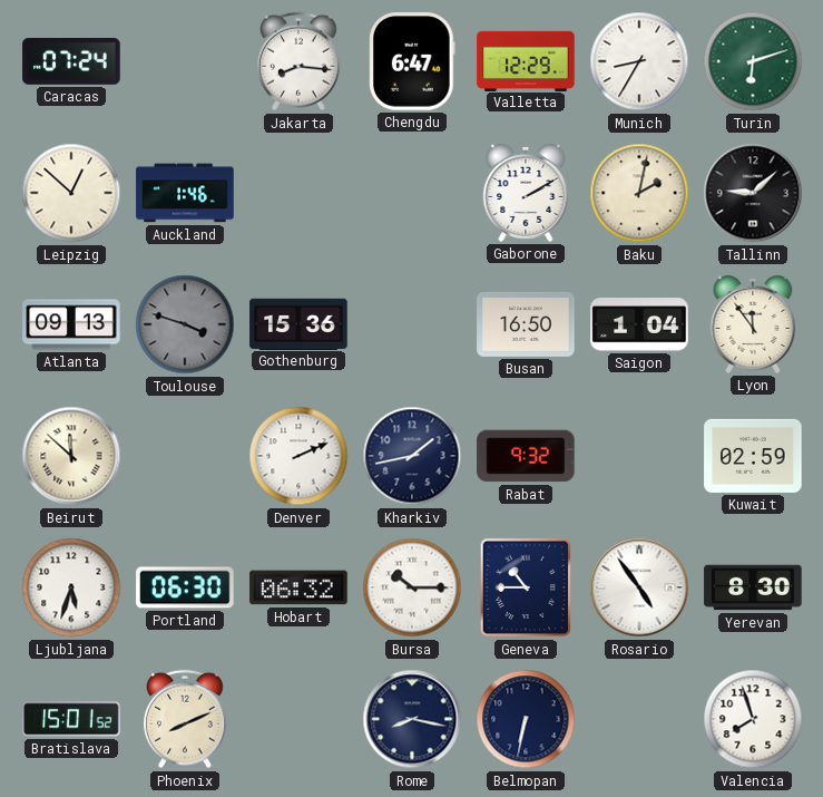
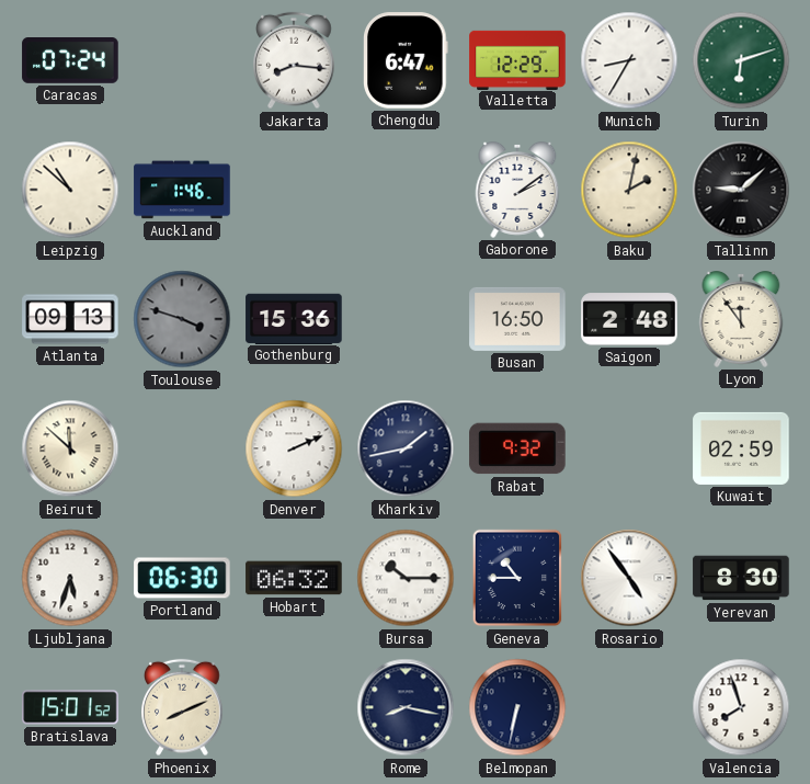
Leipzig: 12:52 -> 10:52
Gaborone: 2:10 -> 2:09
Saigon: 1:04 -> 2:48
